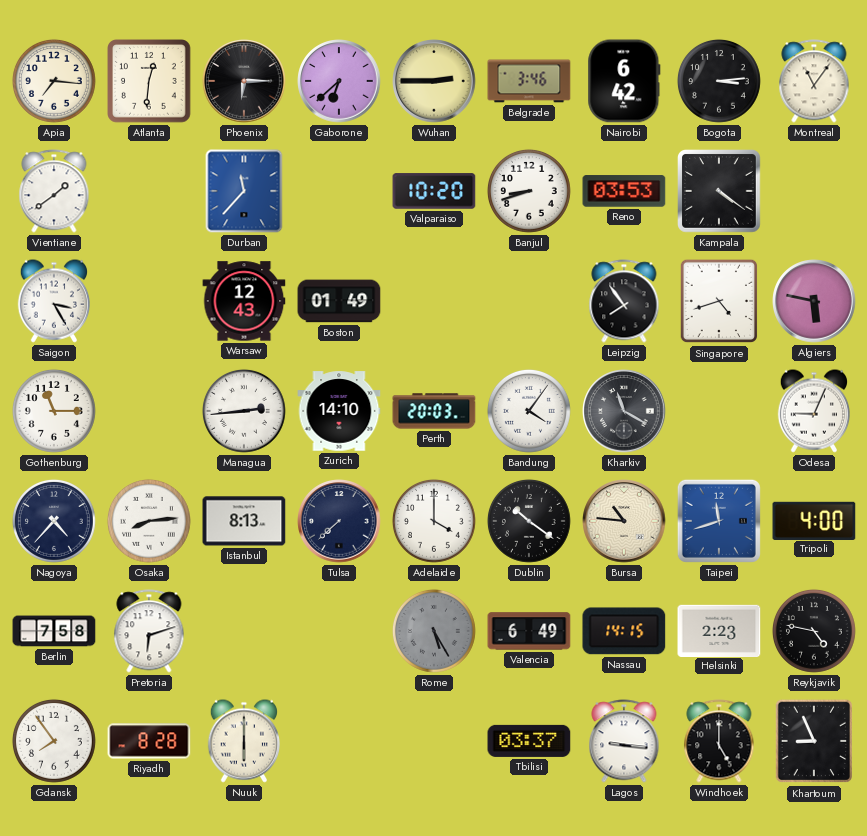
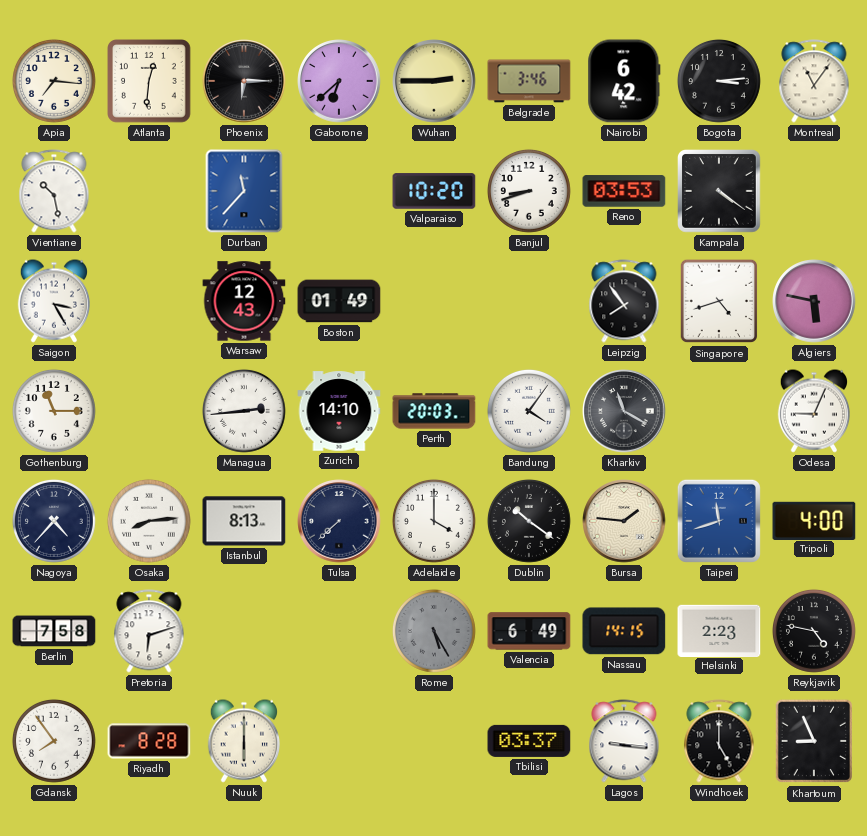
Vientiane: 1:39 -> 10:28
Bursa: 10:46 -> 1:46
